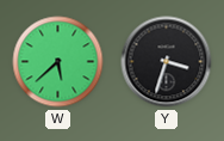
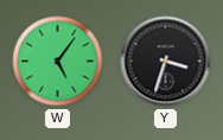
W: 5:38 -> 5:06
